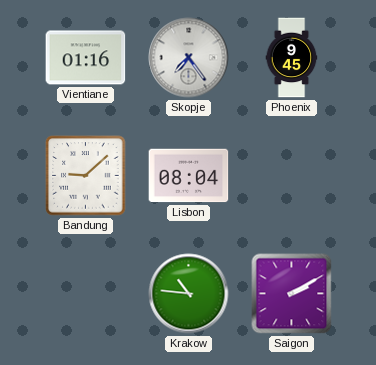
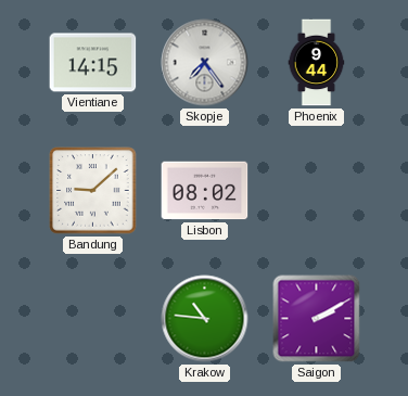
Vientiane: 01:16 -> 14:15
Phoenix: 9:45 -> 9:44
Lisbon: 08:04 -> 08:02
